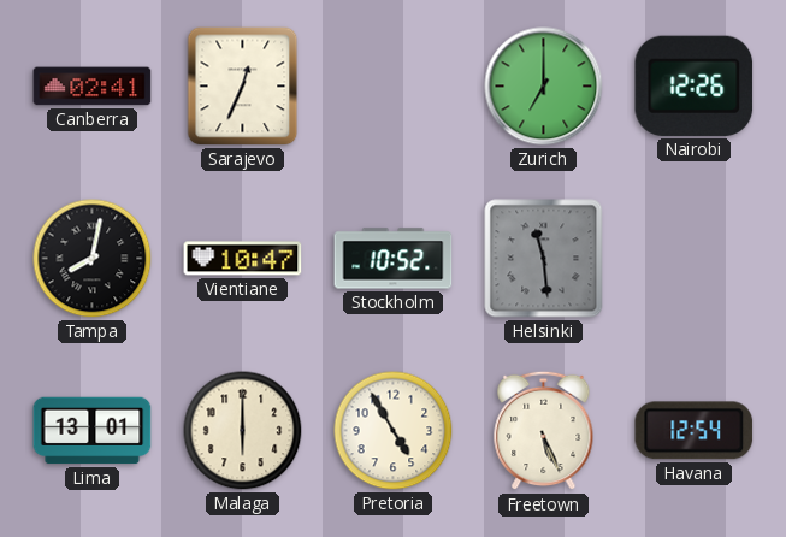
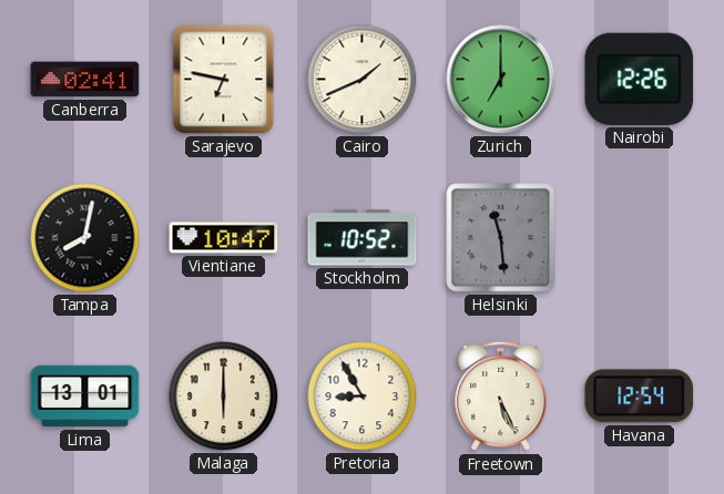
Sarajevo: 12:34 -> 6:47
Cairo: none -> 1:41
Pretoria: 4:55 -> 8:55
